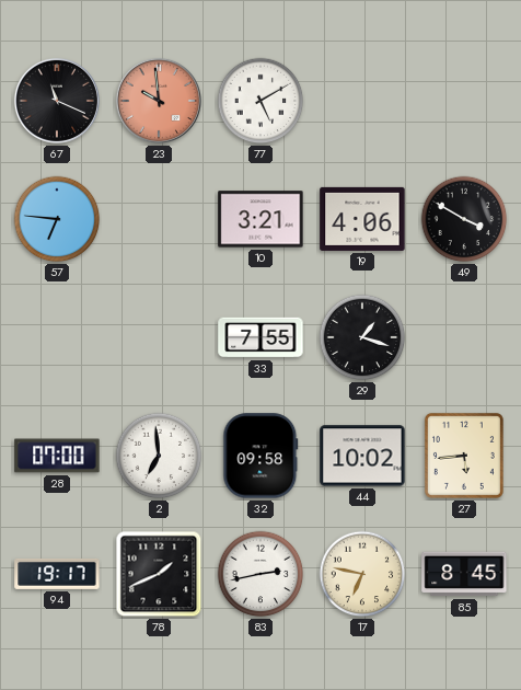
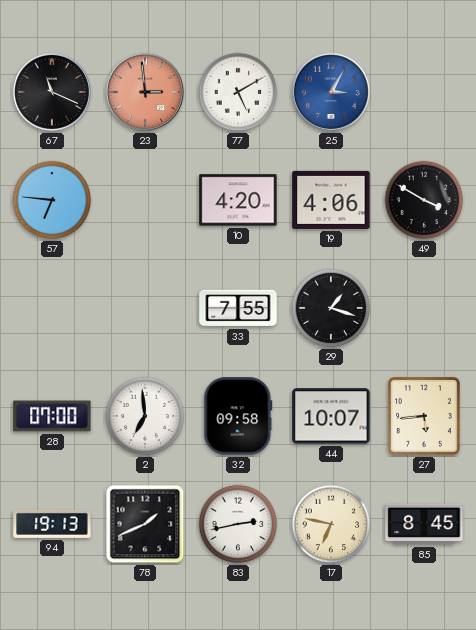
23: 9:59 -> 2:59
25: none -> 3:05
10: 3:21 -> 4:20
44: 10:02 -> 10:07
94: 19:17 -> 19:13
